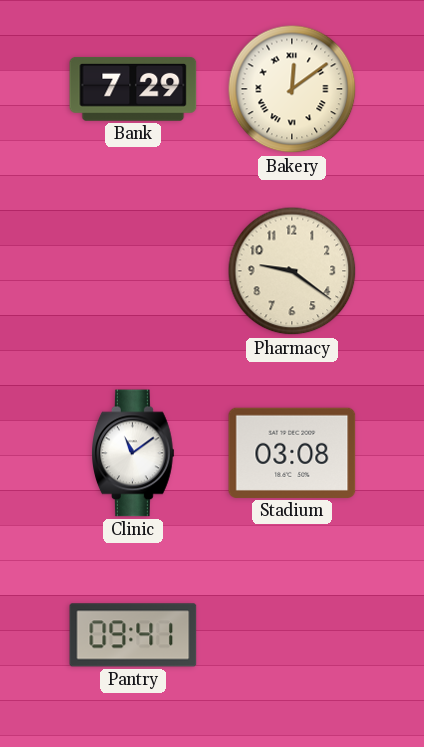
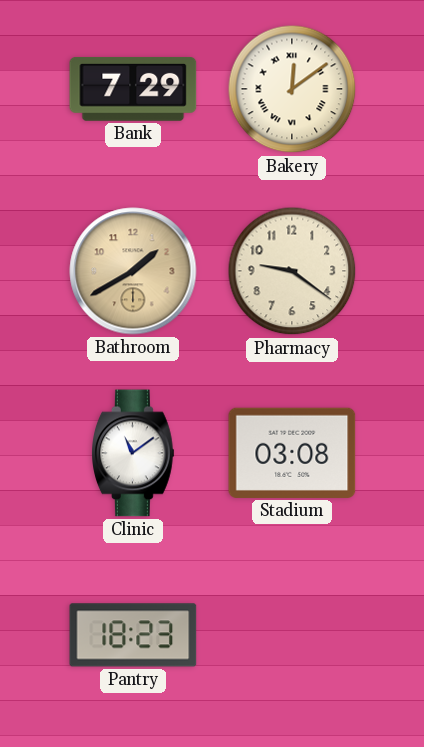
Bathroom: none -> 1:40
Pantry: 09:41 -> 18:23
